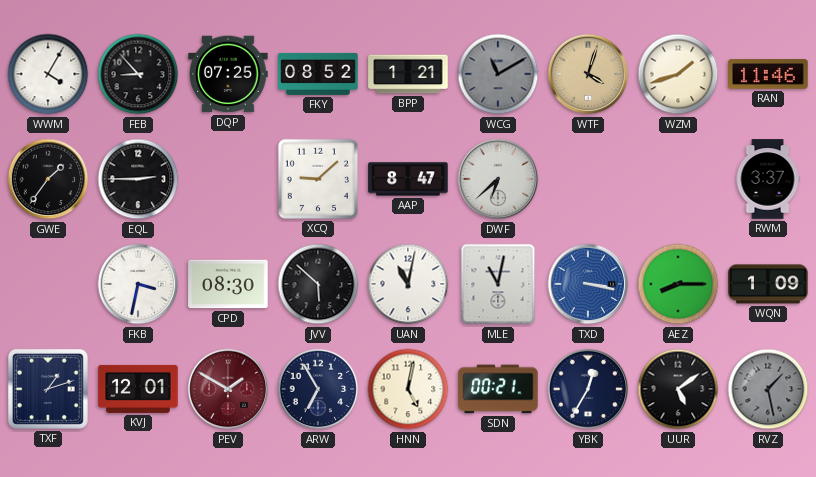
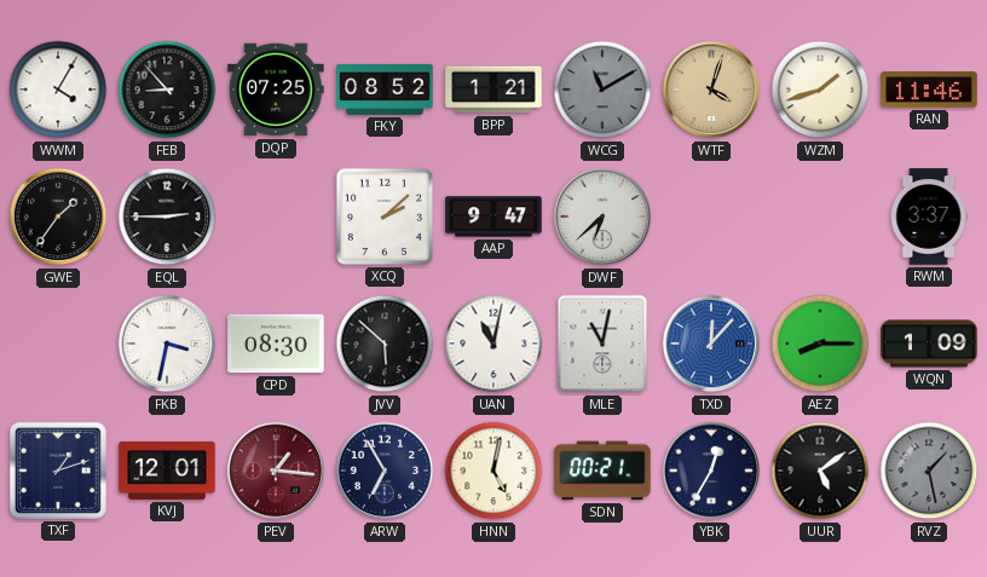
XCQ: 9:08 -> 2:08
AAP: 8:47 -> 9:47
TXD: 3:17 -> 12:07
PEV: 1:50 -> 1:16
